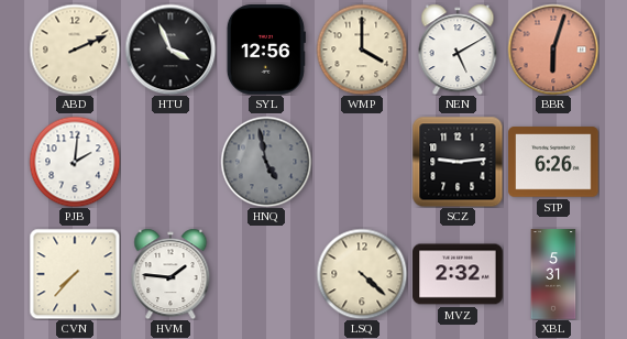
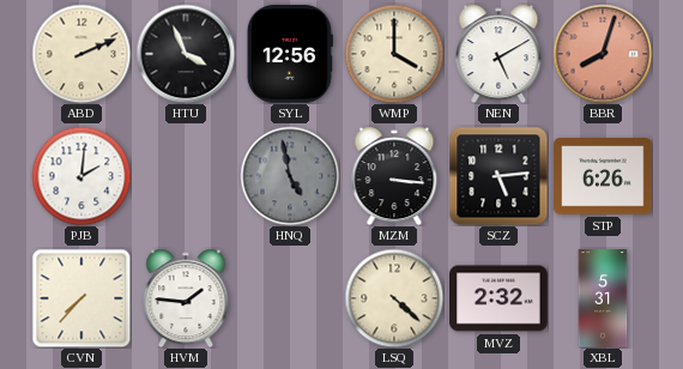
BBR: 6:03 -> 8:03
MZM: none -> 3:16
SCZ: 9:14 -> 5:14
